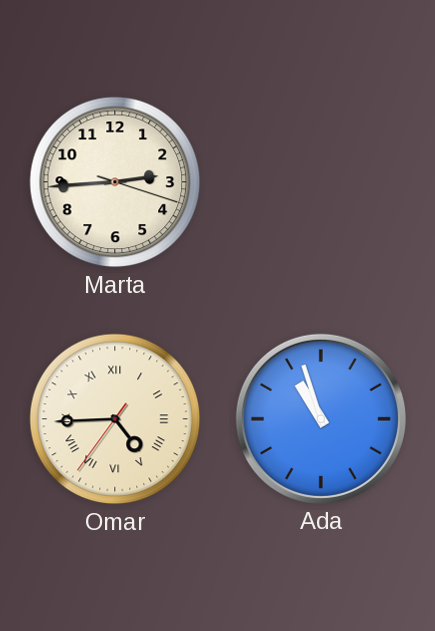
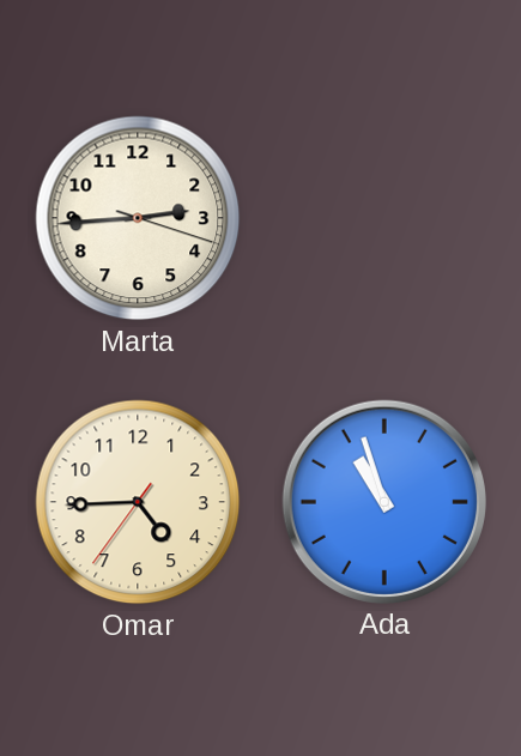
Omar numerals: Roman -> Arabic
